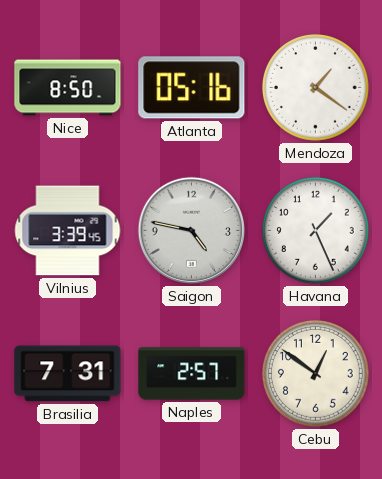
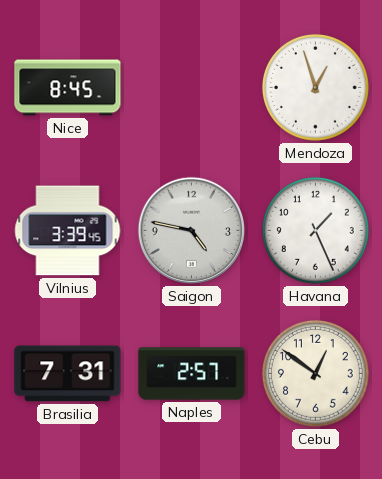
Nice: 8:50 -> 8:45
Atlanta: 05:16 -> none
Mendoza: 1:21 -> 12:57
